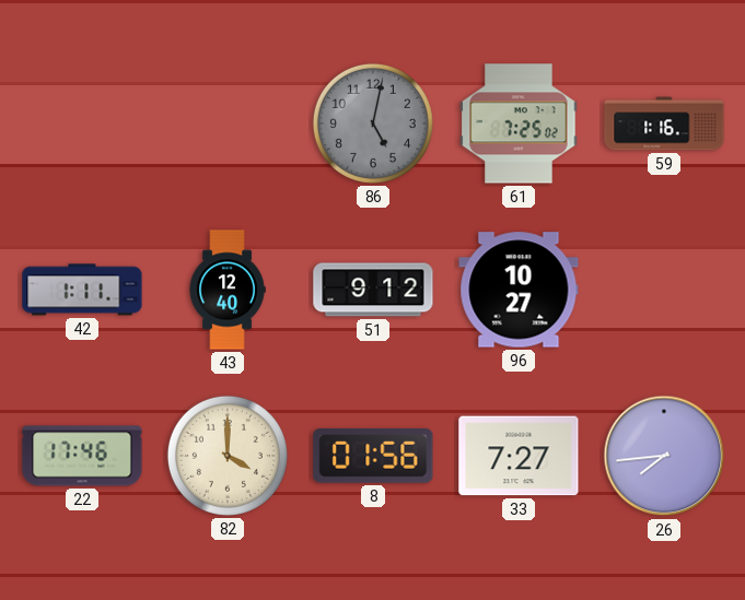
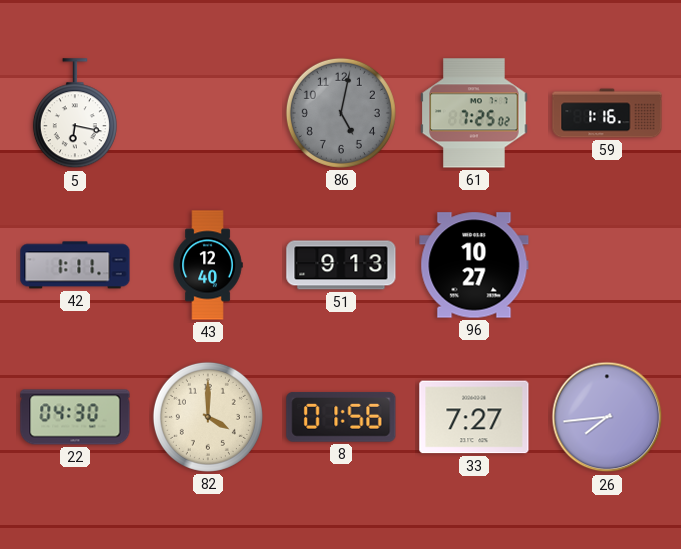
5: none -> 6:17
51: 9:12 -> 9:13
22: 17:46 -> 04:30
